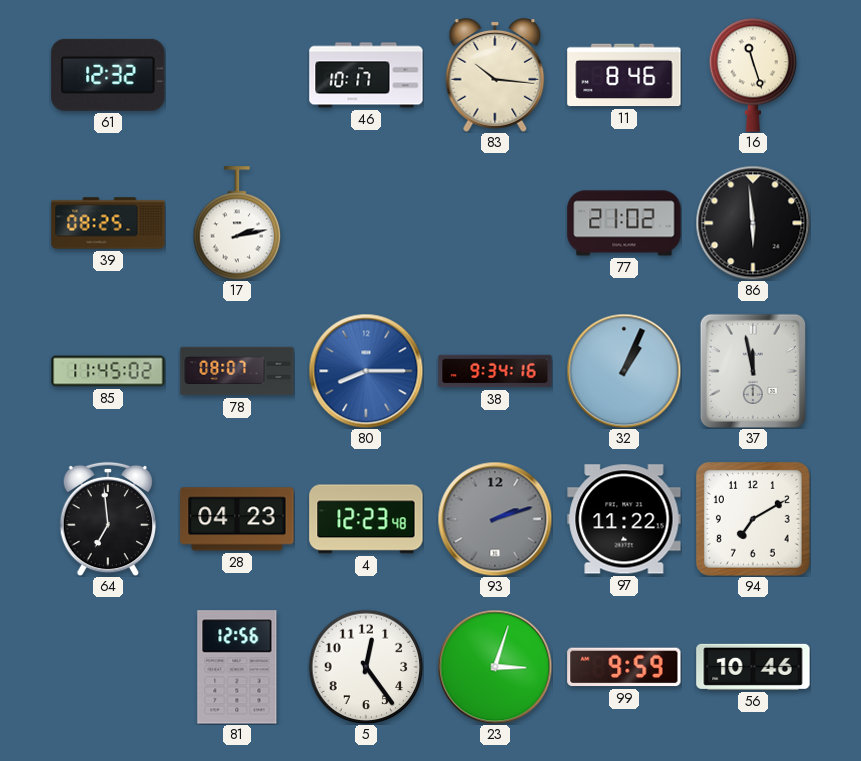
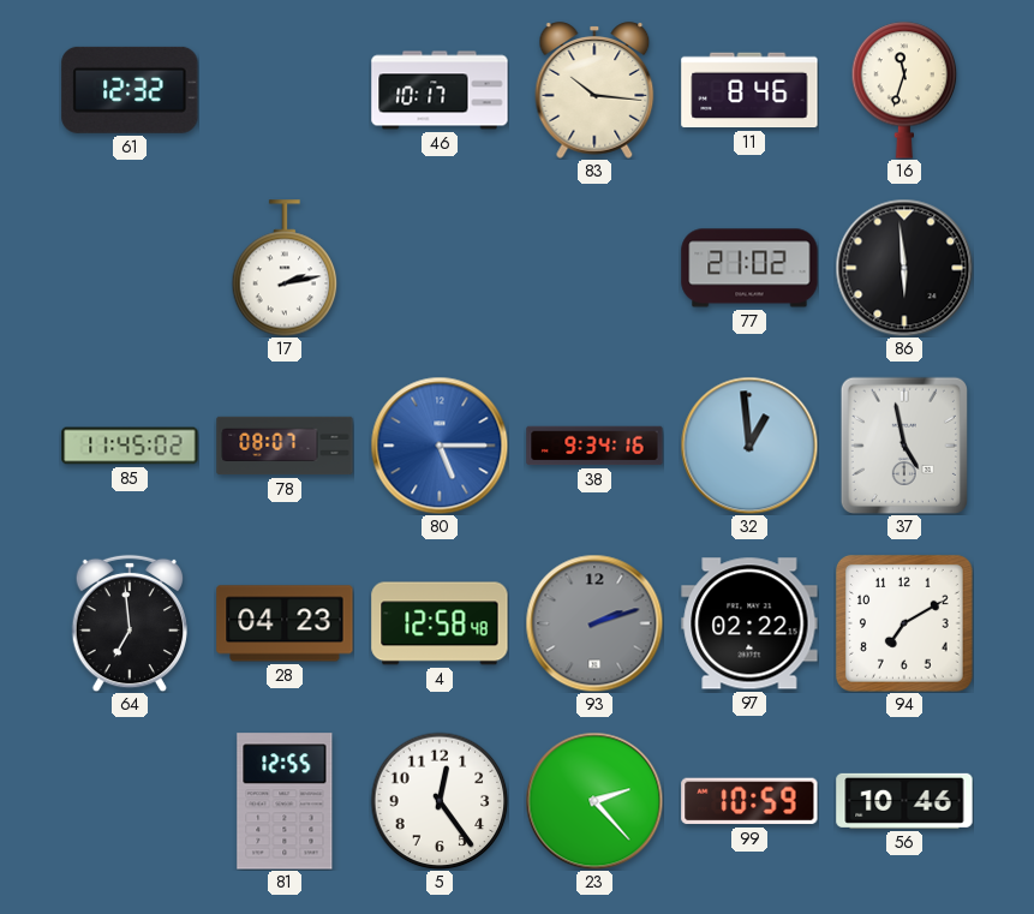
16: 11:27 -> 11:33
39: 08:25 -> none
80: 8:15 -> 5:15
32: 1:04 -> 12:59
37: 11:58 -> 4:58
4: 12:23 -> 12:58
97: 11:22 -> 02:22
81: 12:56 -> 12:55
23: 3:03 -> 2:23
99: 9:59 -> 10:59
